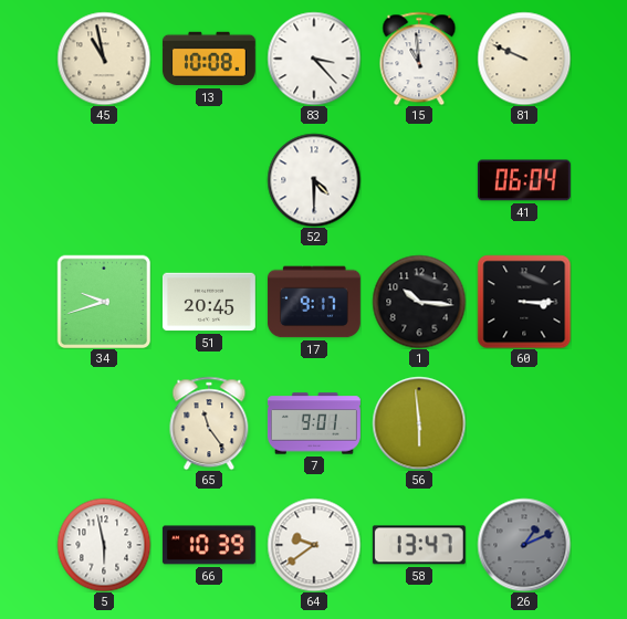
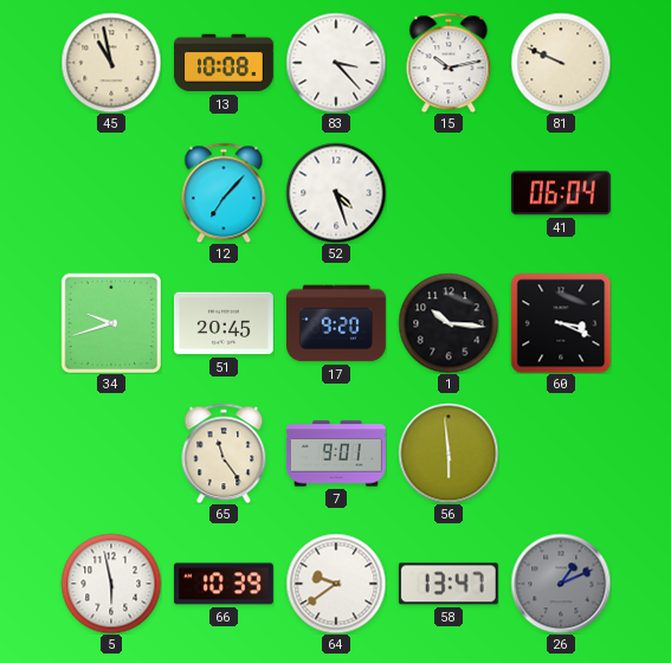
15: 10:59 -> 10:13
12: none -> 7:07
52: 4:30 -> 4:27
17: 9:17 -> 9:20
60: 3:15 -> 3:19
